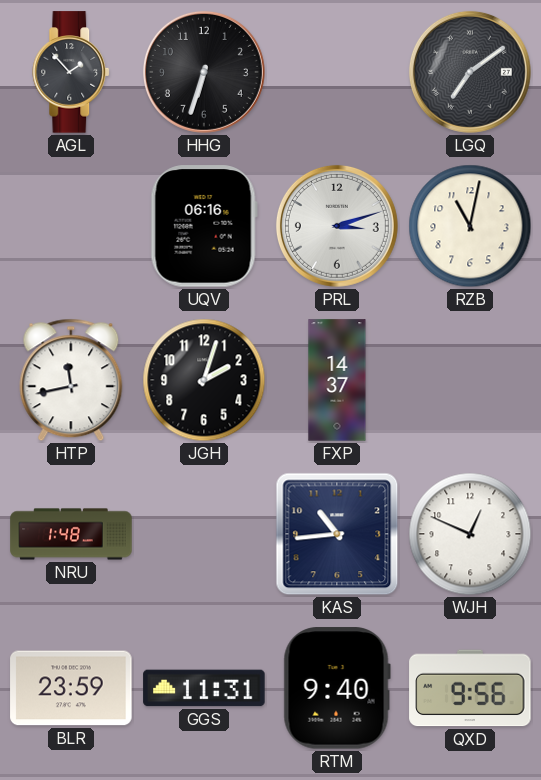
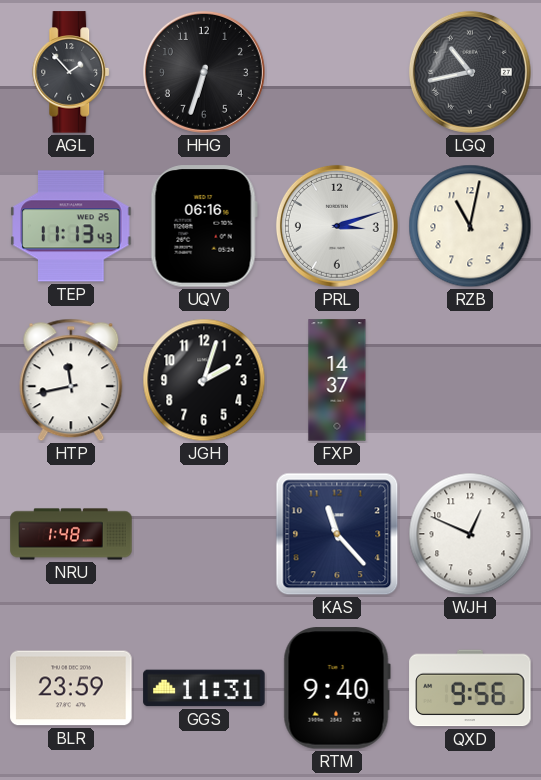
LGQ: 7:09 -> 10:43
TEP: none -> 11:13
KAS: 10:44 -> 11:23
